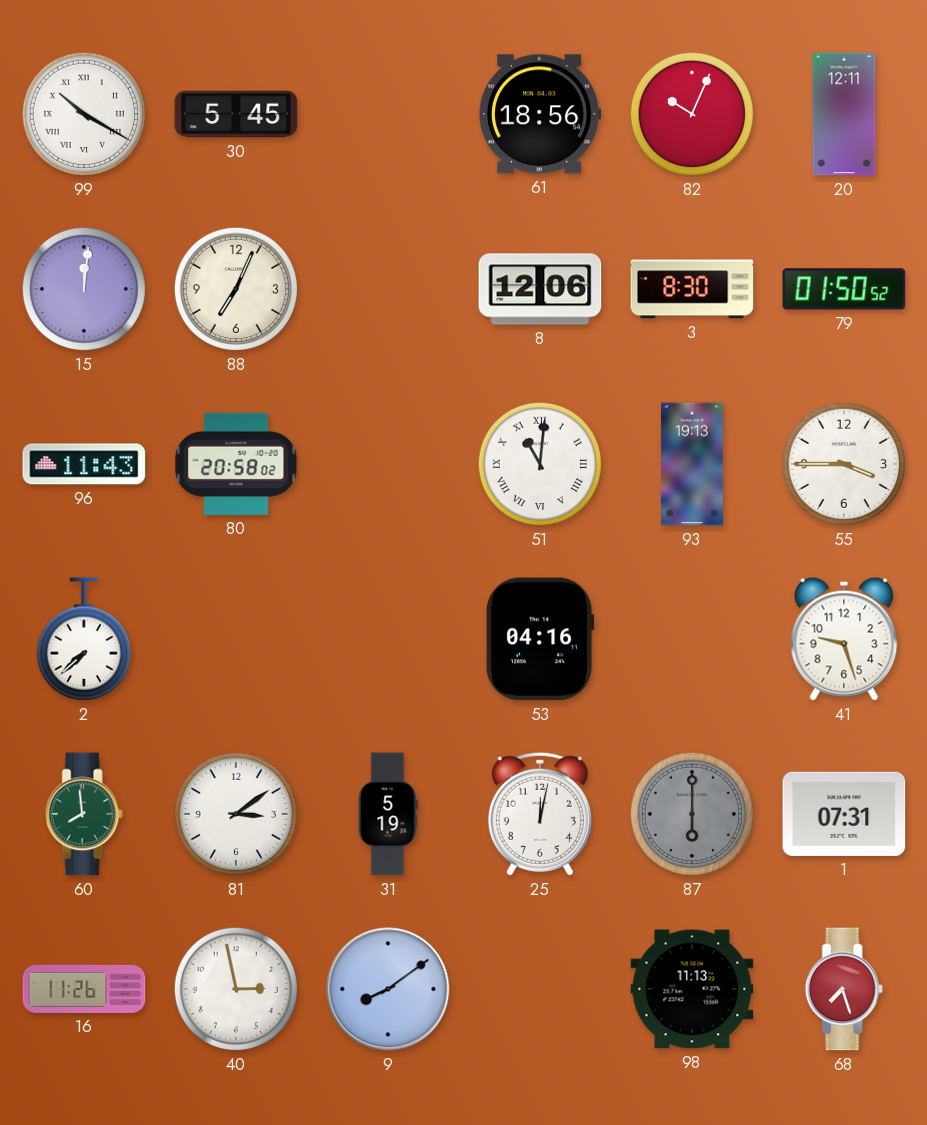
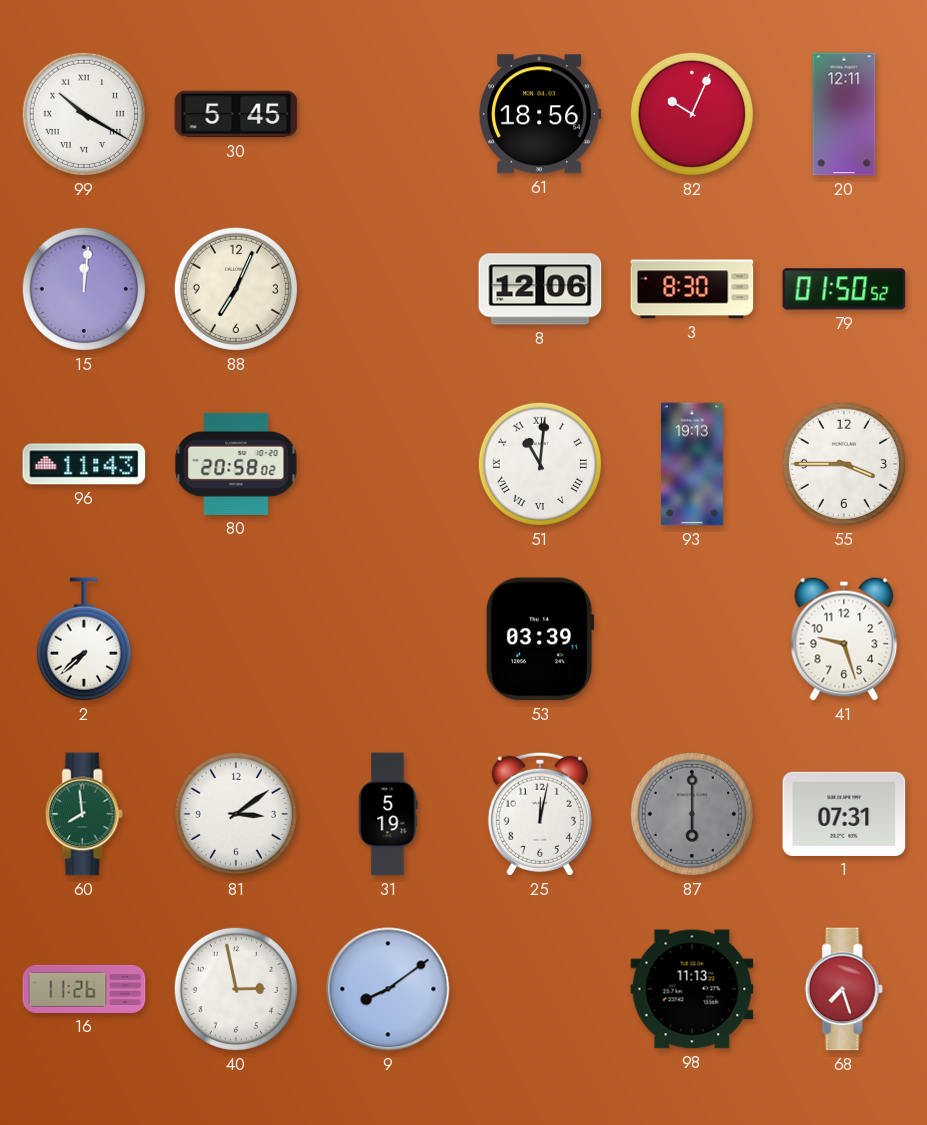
53: 04:16 -> 03:39
